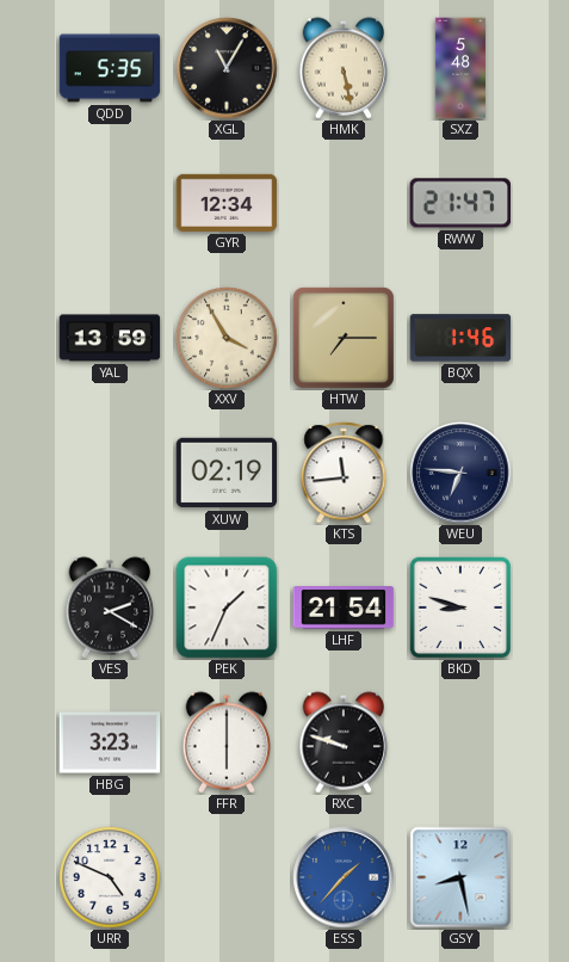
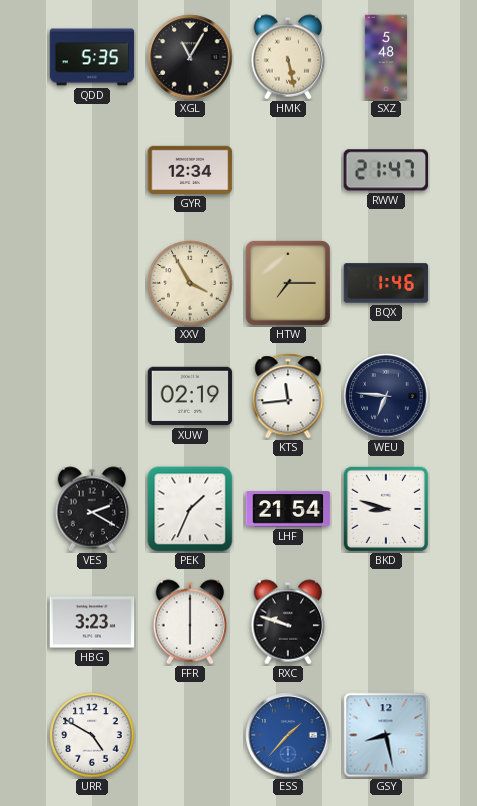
YAL: 13:59 -> none
URR: 4:49 -> 4:50
